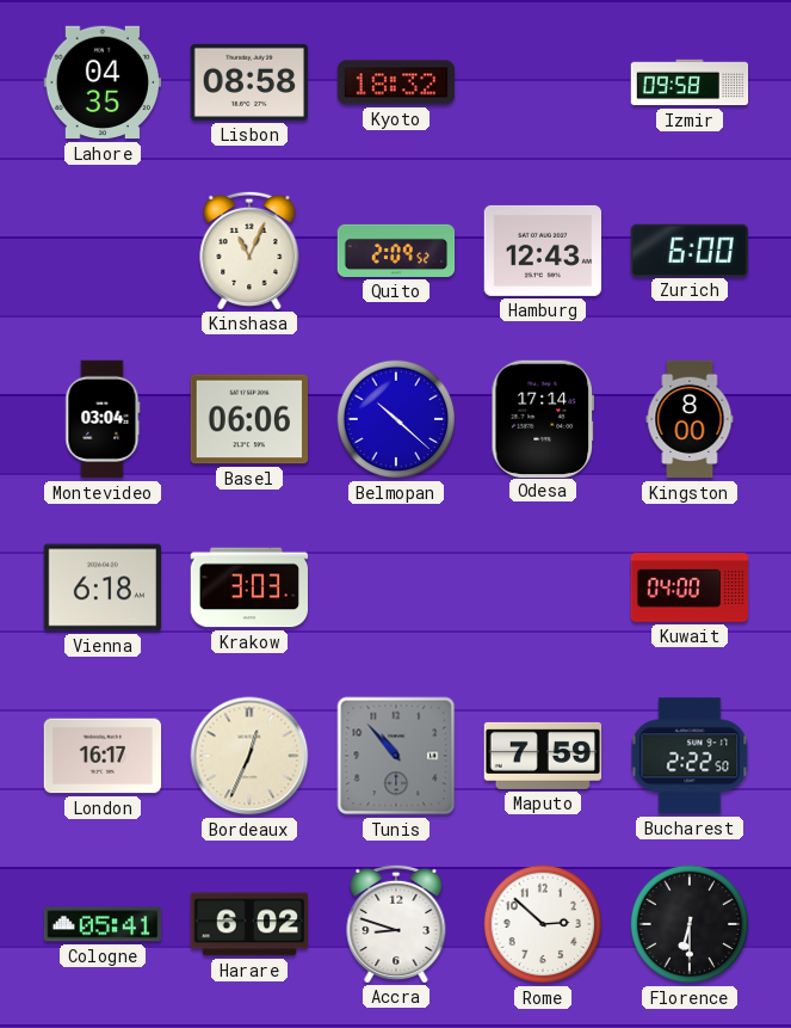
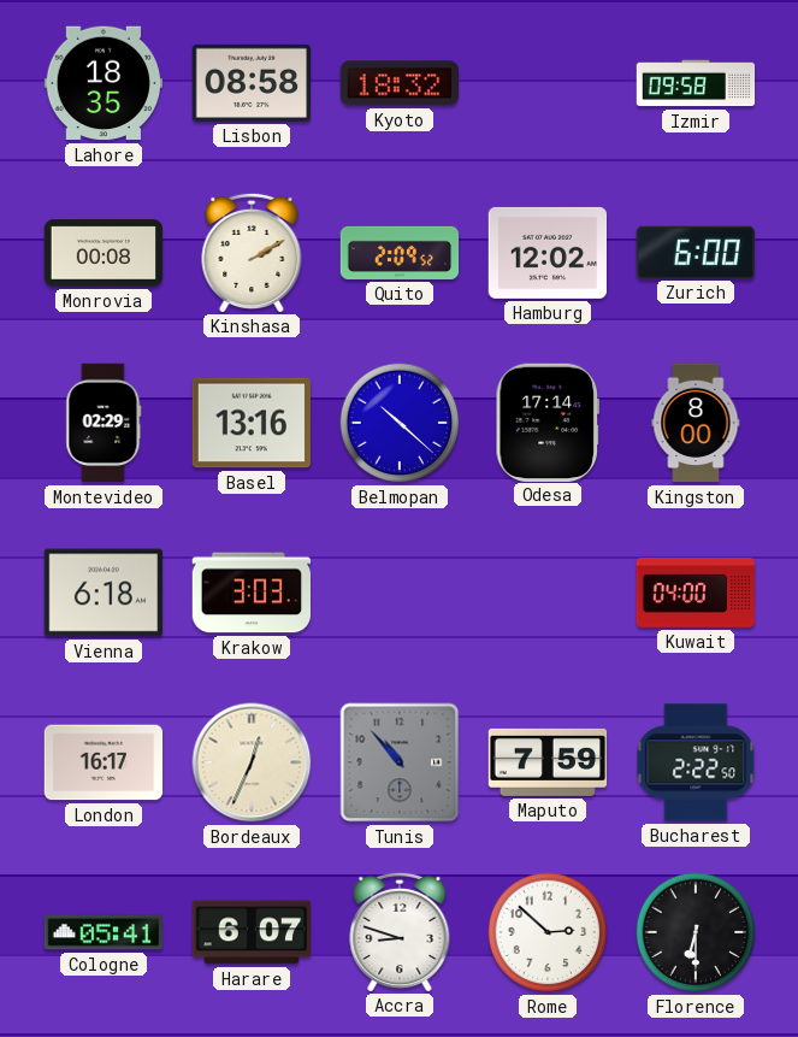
Lahore: 04:35 -> 18:35
Monrovia: none -> 00:08
Kinshasa: 11:04 -> 2:10
Hamburg: 12:43 -> 12:02
Montevideo: 03:04 -> 02:29
Basel: 06:06 -> 13:16
Harare: 6:02 -> 6:07
